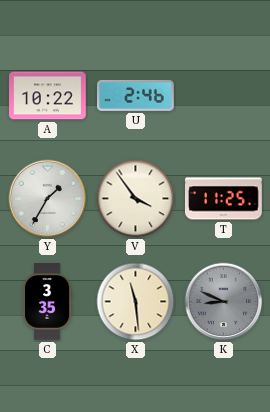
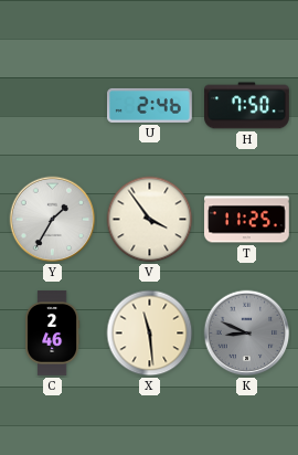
A: 10:22 -> none
H: none -> 7:50
C: 3:35 -> 2:46
